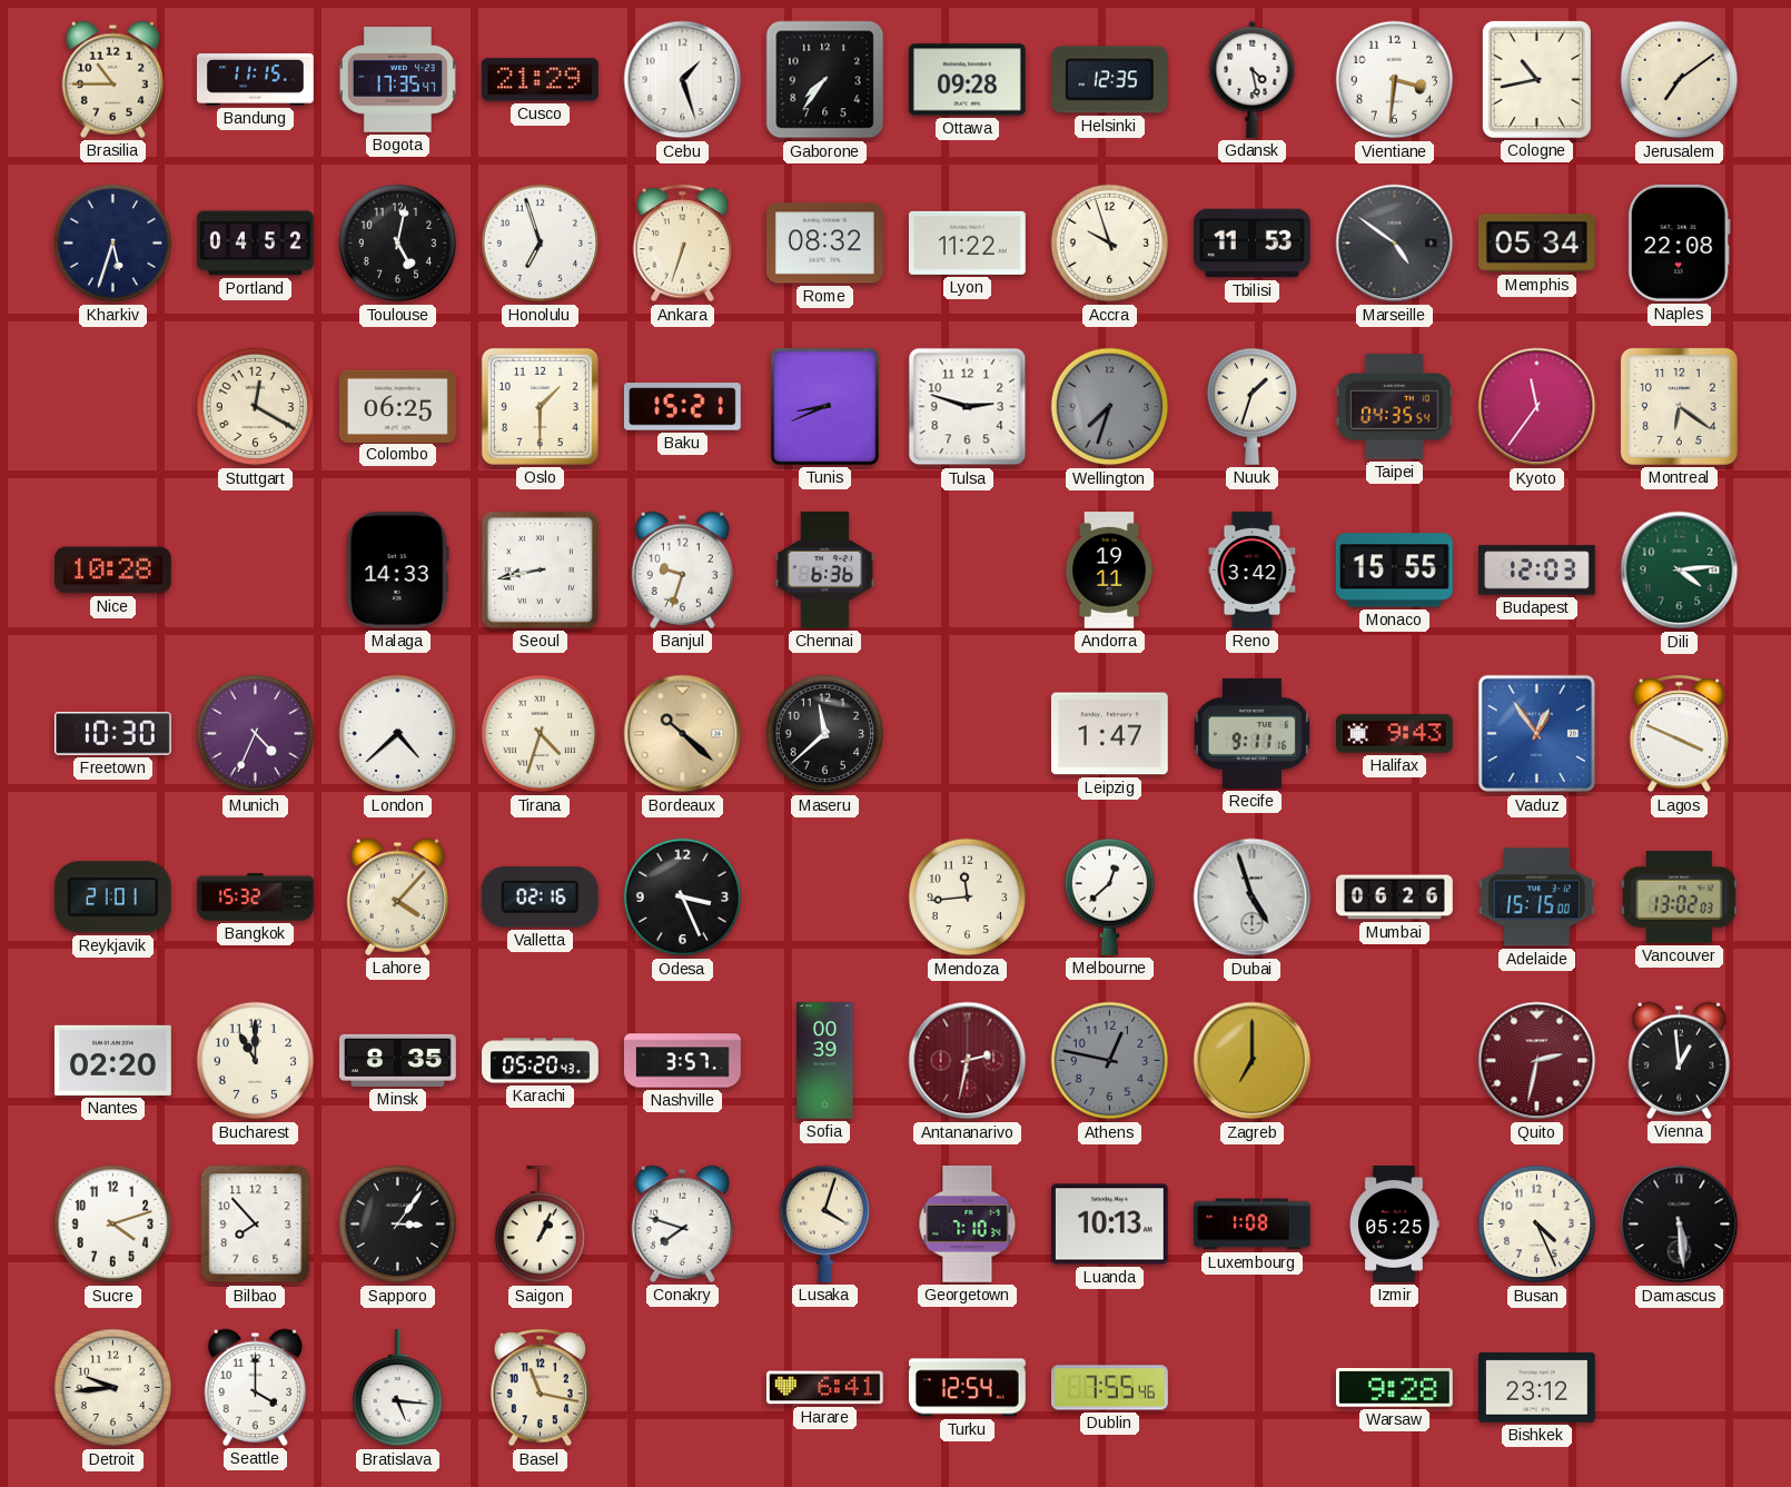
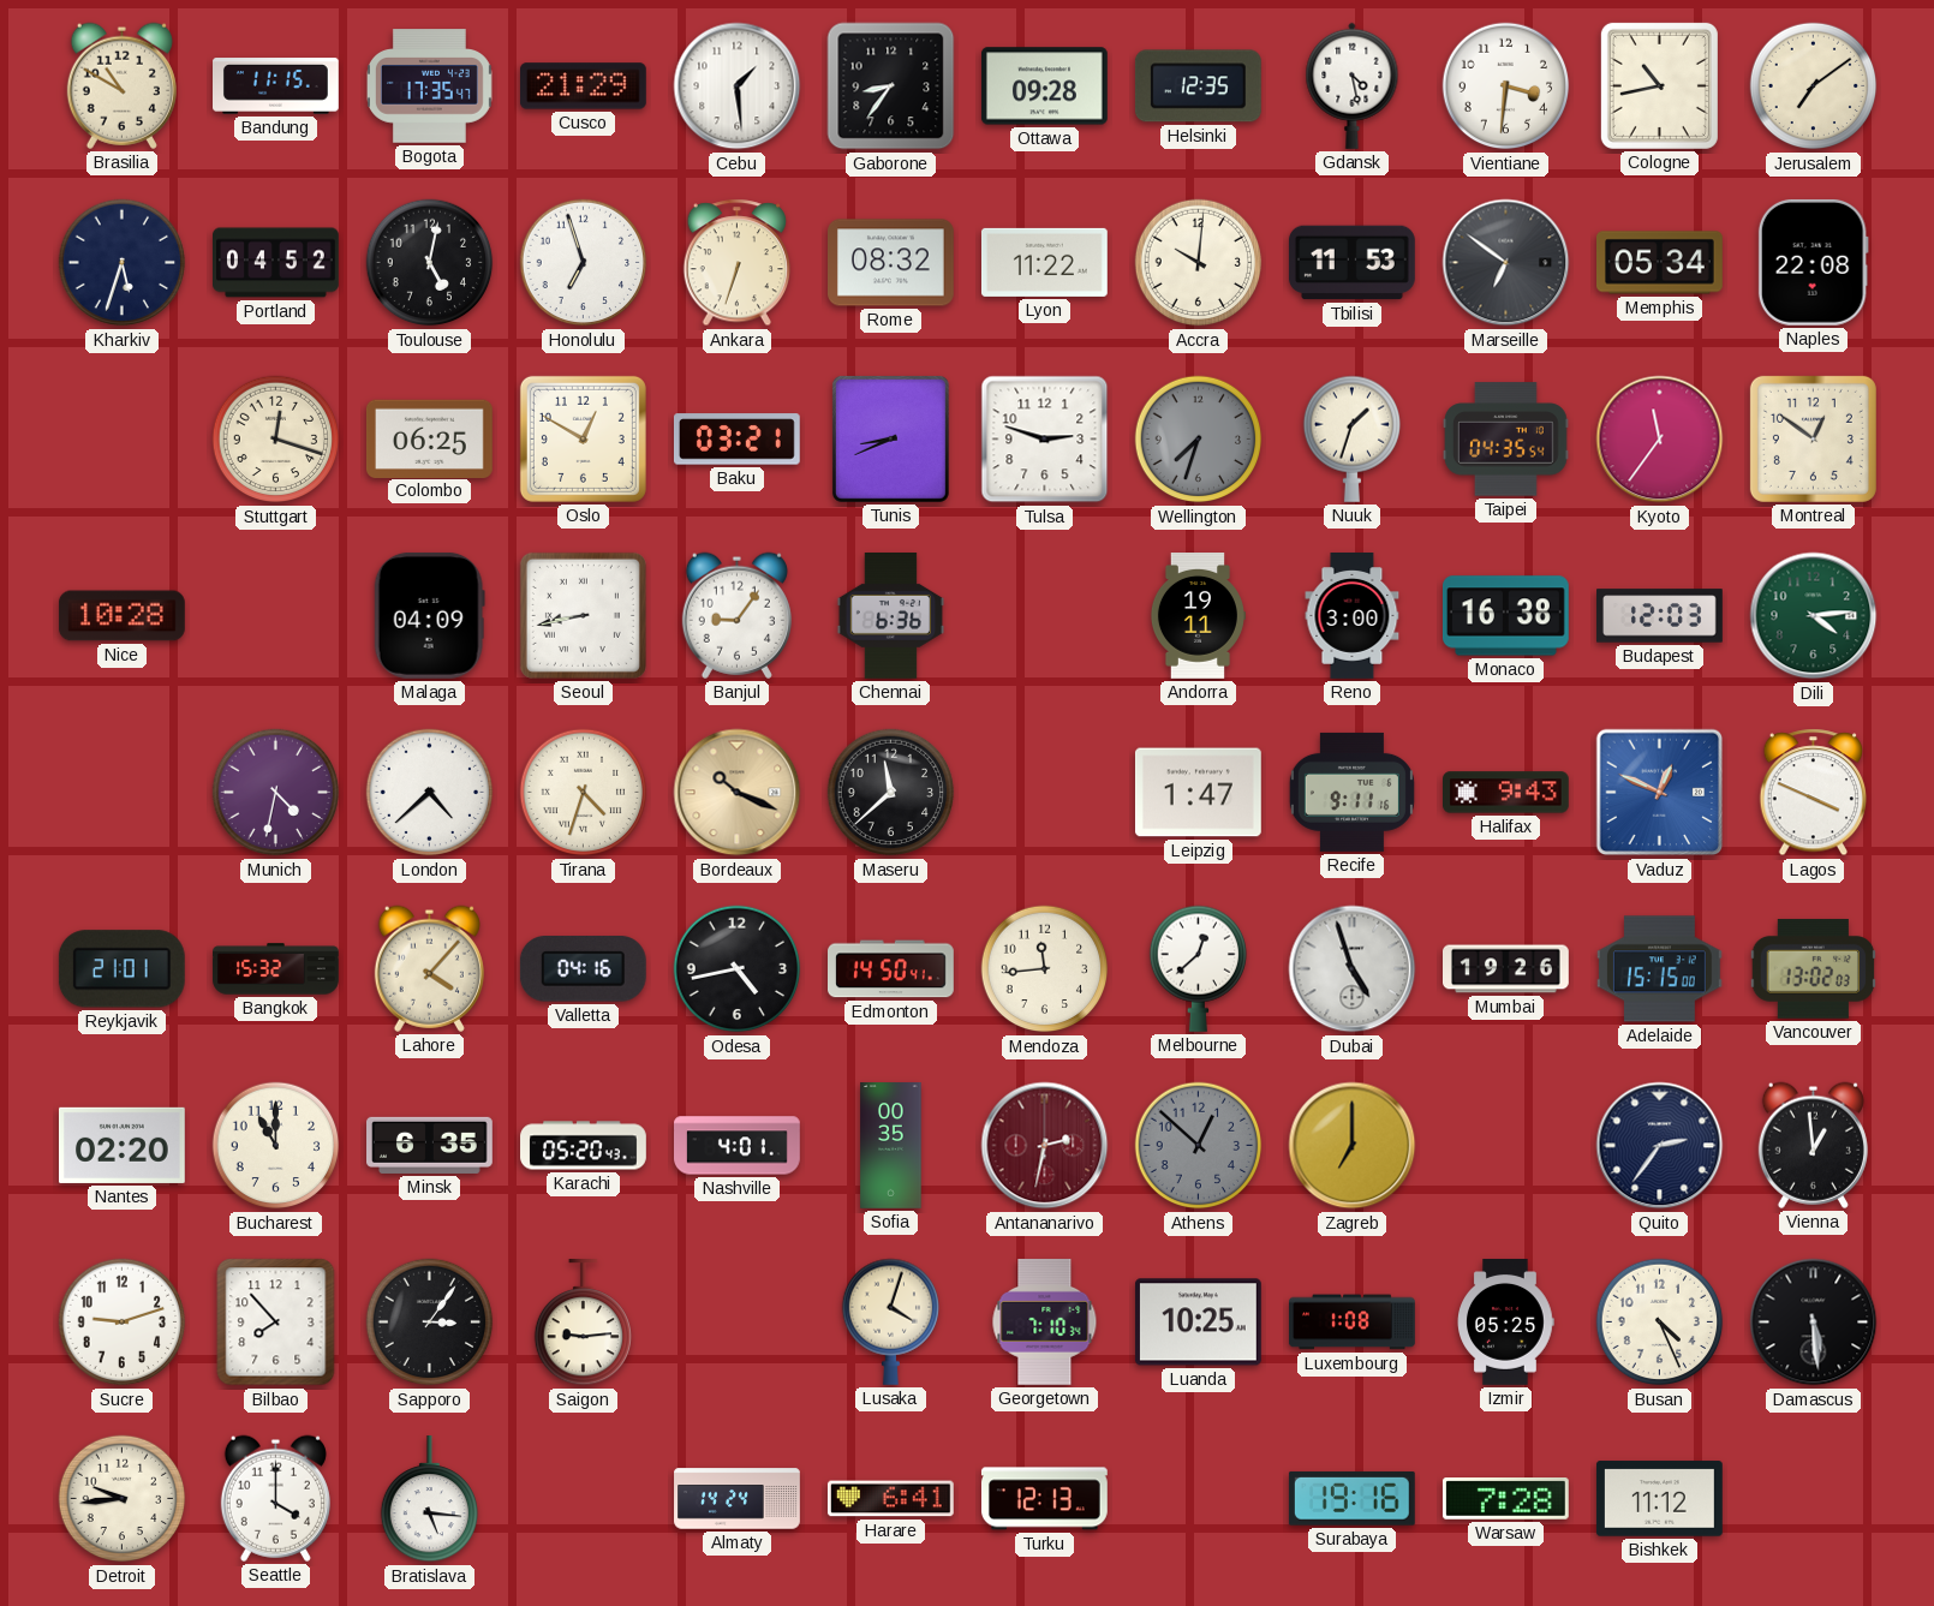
Brasilia: 10:45 -> 10:50
Cebu: 1:27 -> 1:29
Gaborone: 7:36 -> 8:36
Accra: 9:57 -> 10:01
Marseille: 4:51 -> 6:51
Stuttgart: 12:20 -> 12:18
Oslo: 1:30 -> 12:50
Baku: 15:21 -> 03:21
Montreal: 6:21 -> 12:51
Malaga: 14:33 -> 04:09
Banjul: 9:33 -> 9:06
Reno: 3:42 -> 3:00
Monaco: 15:55 -> 16:38
Freetown: 10:30 -> none
Munich: 4:34 -> 4:32
Bordeaux: 10:22 -> 10:19
Vaduz: 12:54 -> 12:49
Valletta: 02:16 -> 04:16
Odesa: 3:26 -> 4:43
Edmonton: none -> 14:50
Mumbai: 06:26 -> 19:26
Minsk: 8:35 -> 6:35
Nashville: 3:57 -> 4:01
Sofia: 00:39 -> 00:35
Athens: 12:47 -> 12:52
Quito: 2:32 -> 2:36
Quito dial: burgundy -> navy
Sucre: 4:12 -> 9:12
Saigon: 1:04 -> 9:14
Conakry: 7:48 -> none
Luanda: 10:13 -> 10:25
Basel: 11:17 -> none
Almaty: none -> 14:24
Turku: 12:54 -> 12:13
Dublin: 7:55 -> none
Surabaya: none -> 19:16
Warsaw: 9:28 -> 7:28
Bishkek: 23:12 -> 11:12
